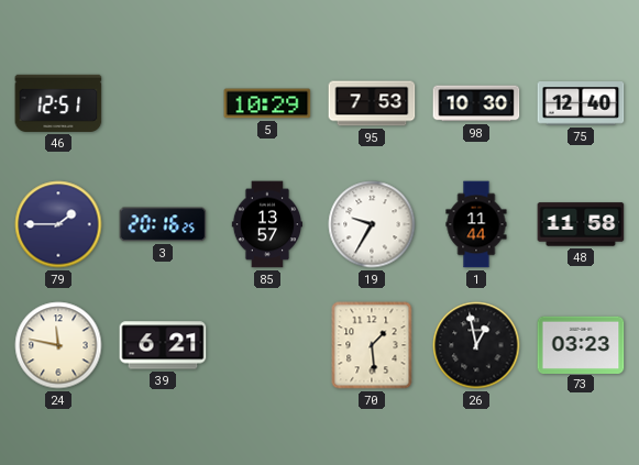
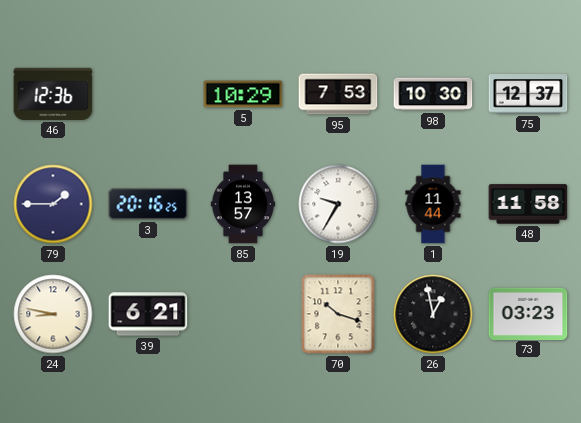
46: 12:51 -> 12:36
75: 12:40 -> 12:37
24: 11:47 -> 8:47
70: 1:29 -> 10:18
